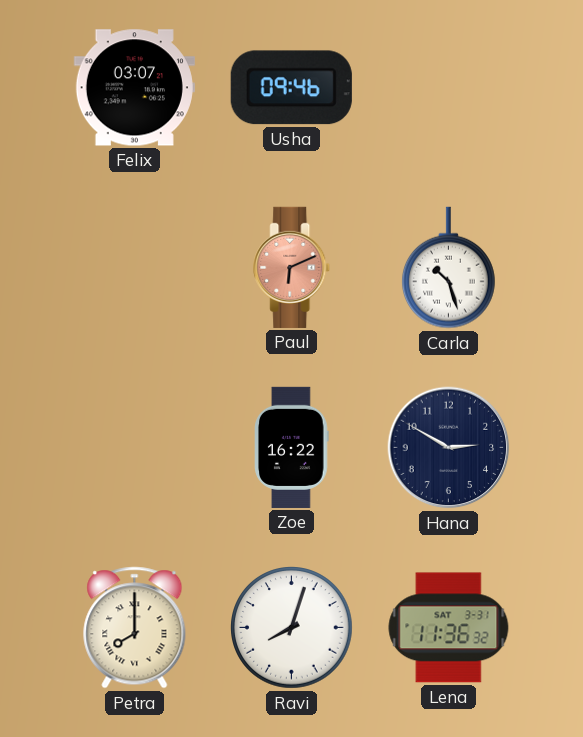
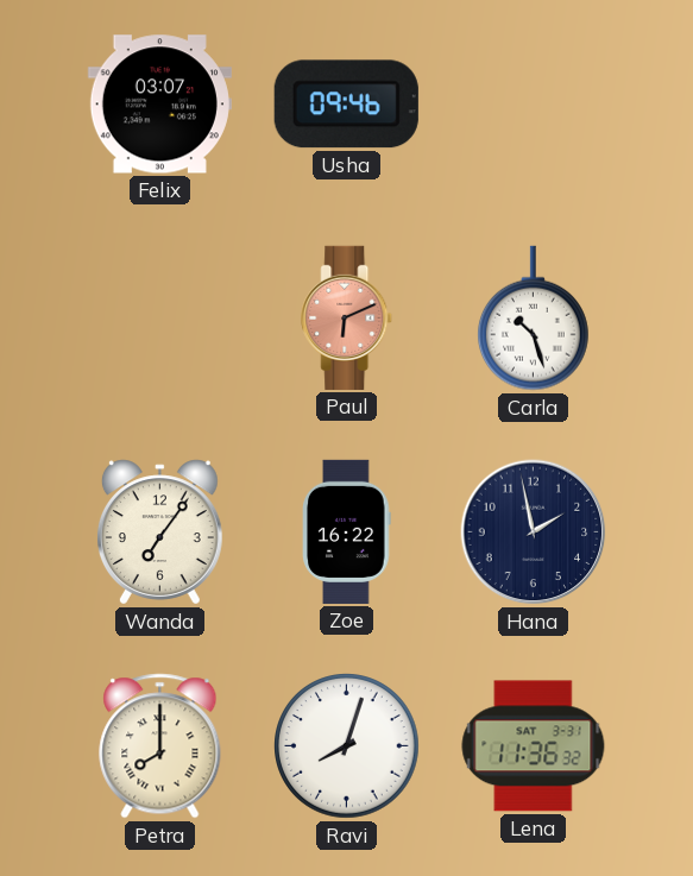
Wanda: none -> 7:06
Hana: 2:50 -> 1:58
